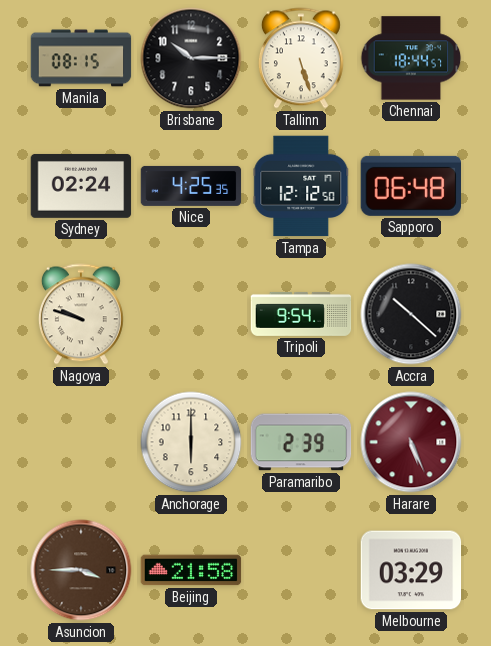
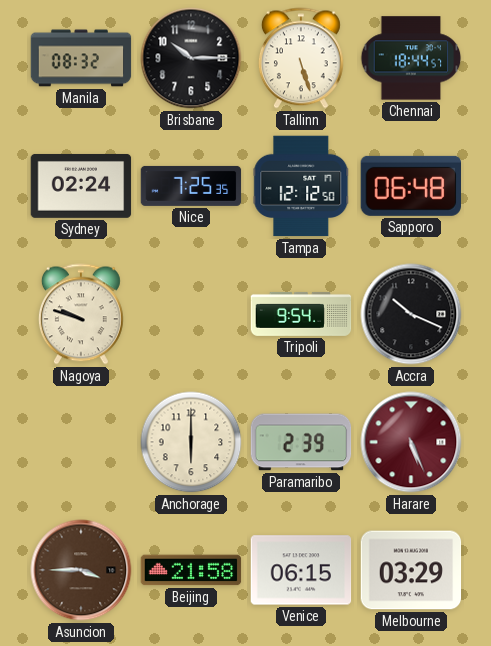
Manila: 08:15 -> 08:32
Nice: 4:25 -> 7:25
Accra: 10:22 -> 10:19
Venice: none -> 06:15
